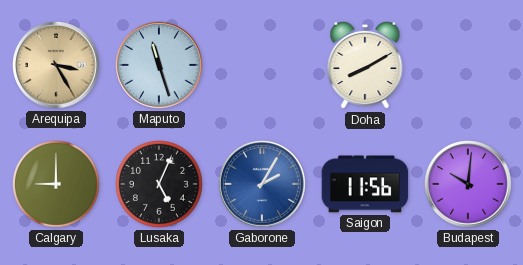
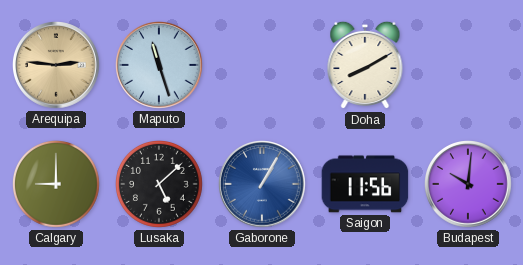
Arequipa: 3:25 -> 2:46
Lusaka: 5:04 -> 5:08
Gaborone: 2:05 -> 1:05
